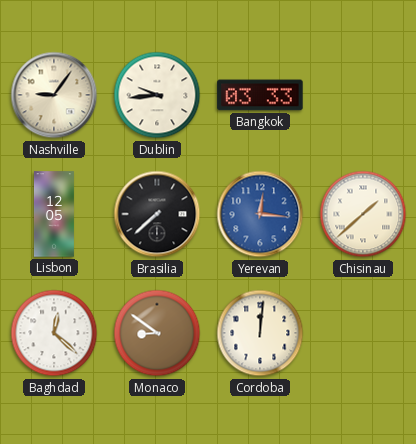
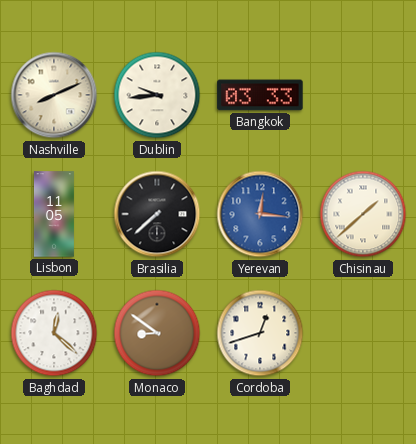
Nashville: 9:06 -> 8:11
Lisbon: 12:05 -> 11:05
Cordoba: 12:01 -> 12:42
